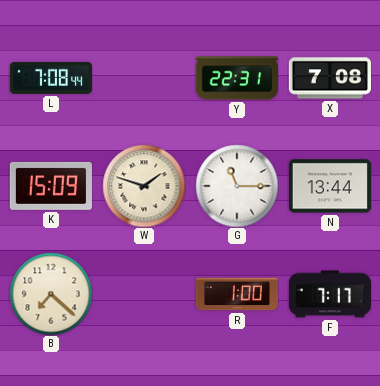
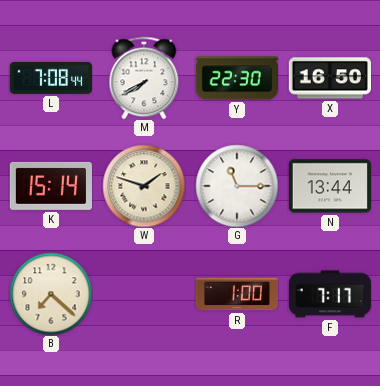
M: none -> 7:40
Y: 22:31 -> 22:30
X: 7:08 -> 16:50
K: 15:09 -> 15:14
